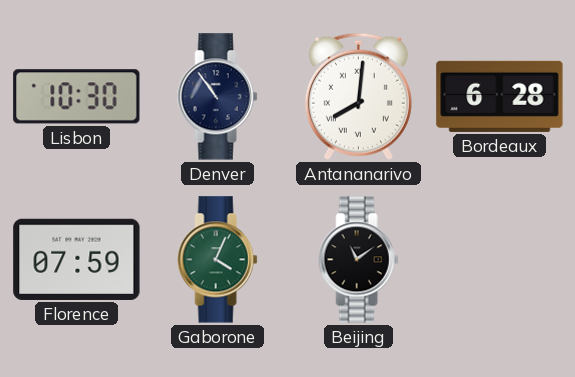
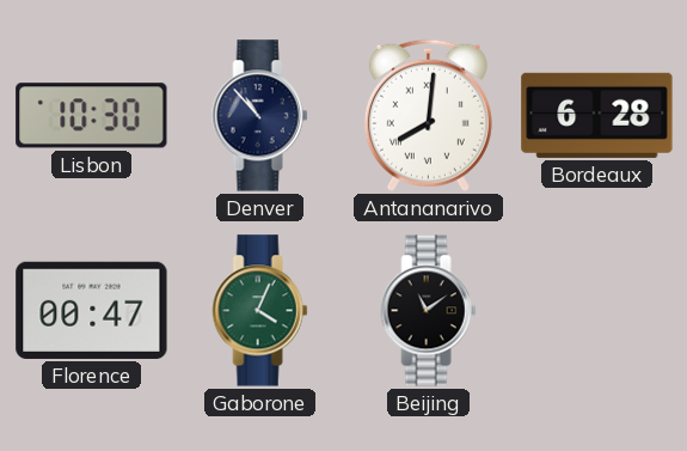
Denver: 10:54 -> 10:53
Florence: 07:59 -> 00:47
